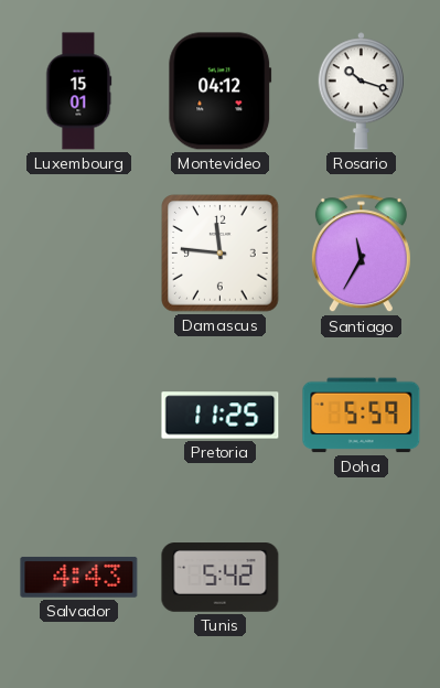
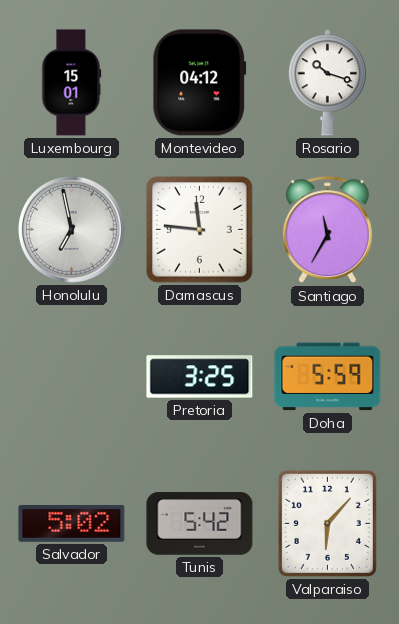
Honolulu: none -> 6:58
Pretoria: 11:25 -> 3:25
Salvador: 4:43 -> 5:02
Valparaiso: none -> 6:07
